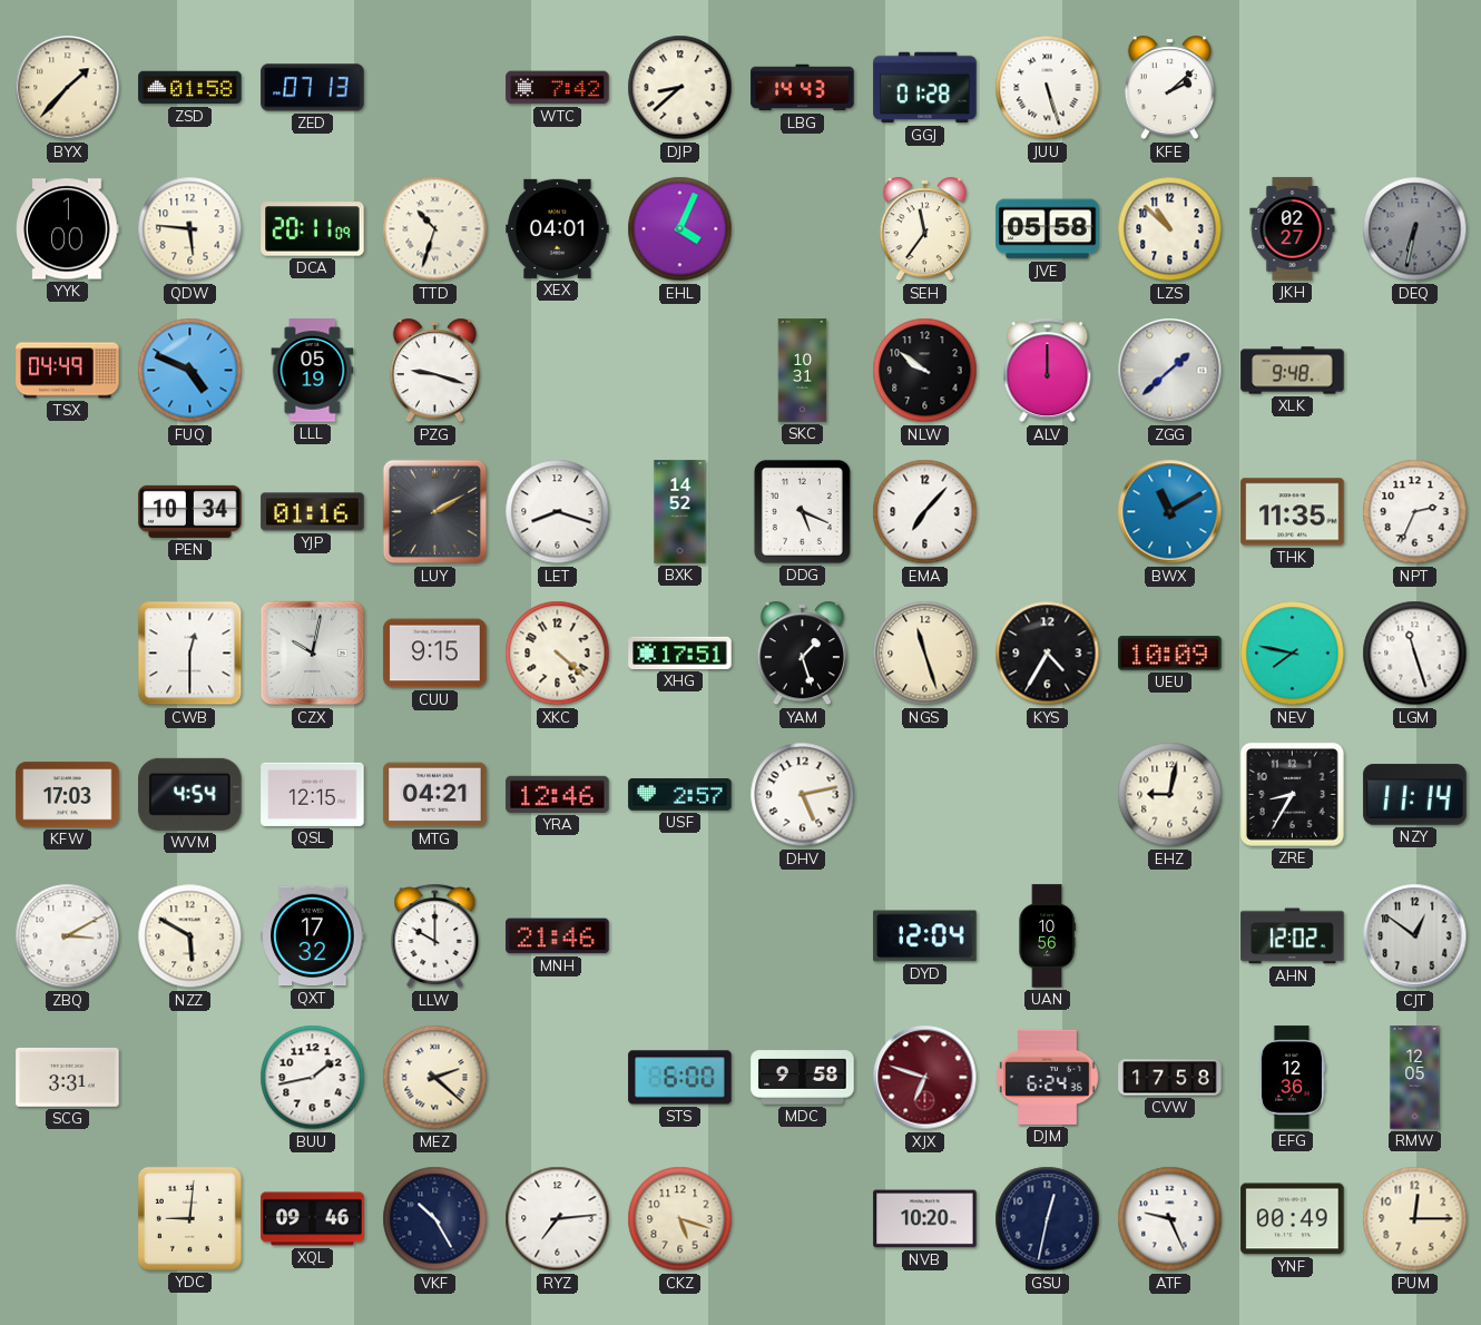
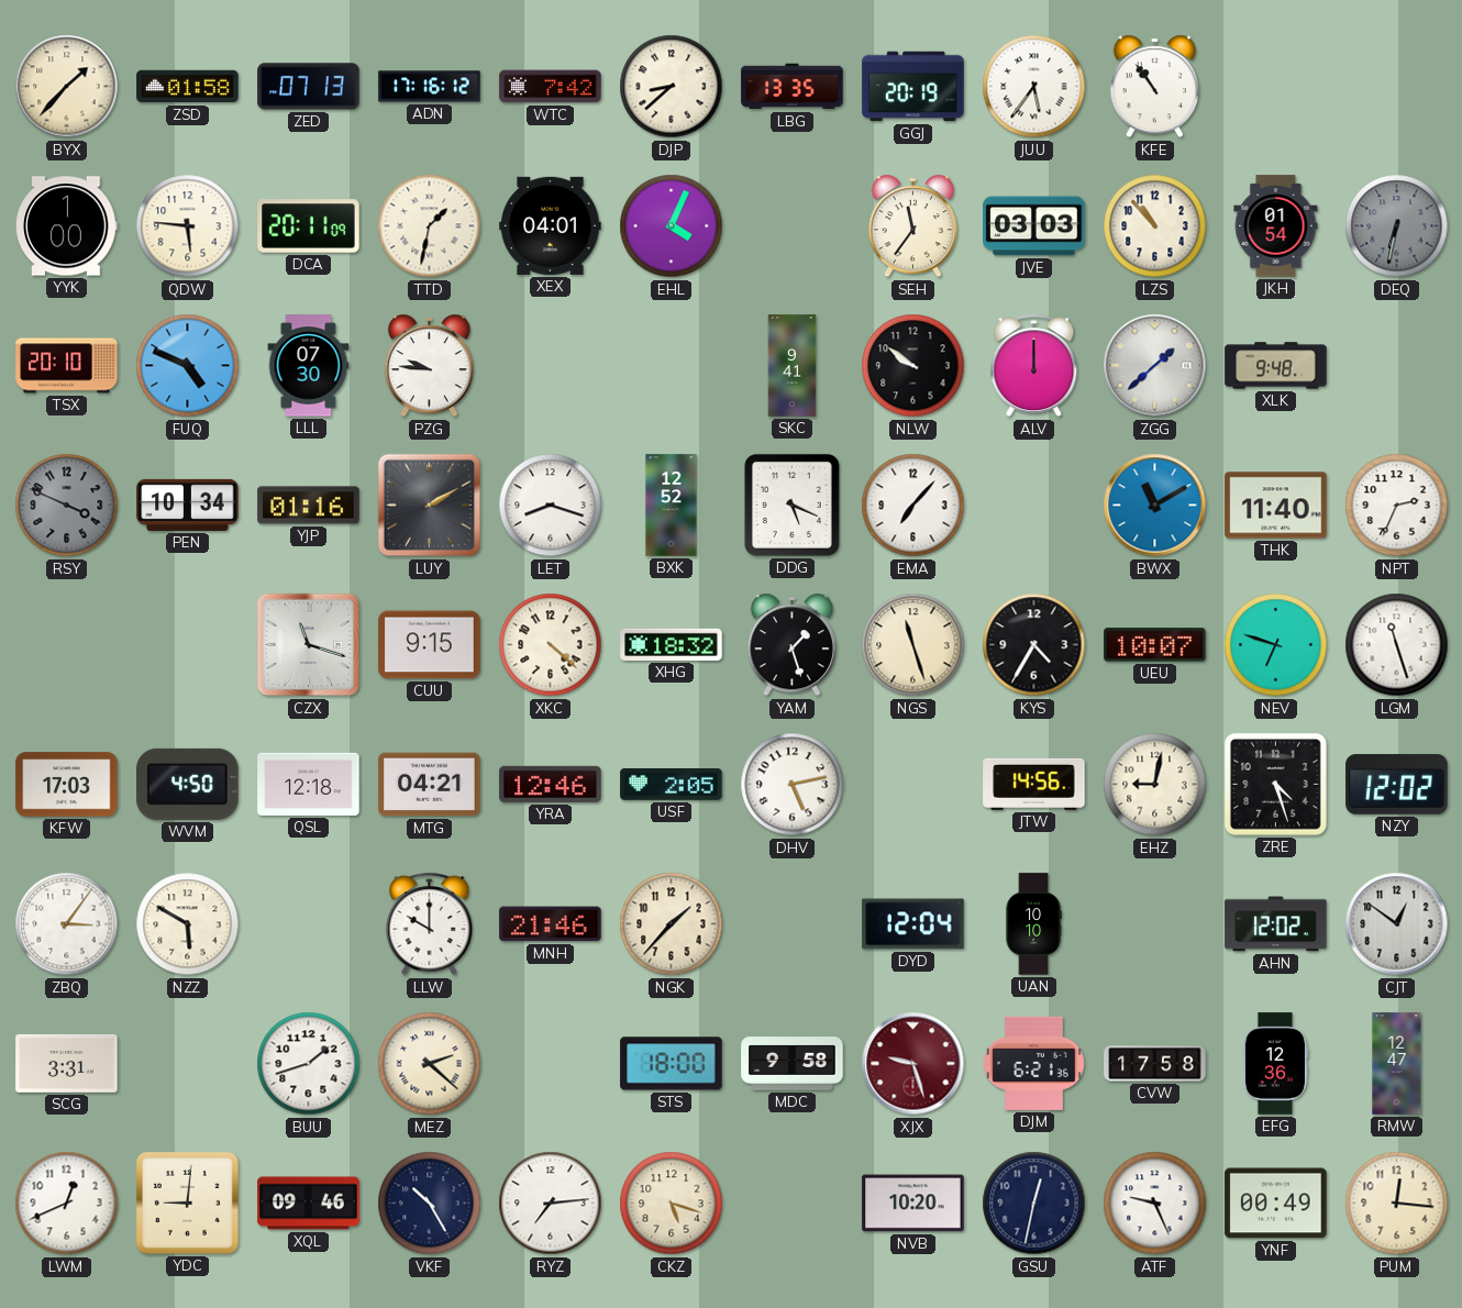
ADN: none -> 17:16
LBG: 14:43 -> 13:35
GGJ: 01:28 -> 20:19
JUU: 5:27 -> 5:36
KFE: 2:08 -> 10:54
TTD: 10:33 -> 1:32
JVE: 05:58 -> 03:03
LZS: 10:52 -> 10:53
JKH: 02:27 -> 01:54
TSX: 04:49 -> 20:10
LLL: 05:19 -> 07:30
PZG: 9:18 -> 9:46
SKC: 10:31 -> 9:41
RSY: none -> 3:49
BXK: 14:52 -> 12:52
THK: 11:35 -> 11:40
CWB: 12:30 -> none
CZX: 10:02 -> 11:18
XHG: 17:51 -> 18:32
UEU: 10:09 -> 10:07
NEV: 7:47 -> 6:48
WVM: 4:54 -> 4:50
QSL: 12:15 -> 12:18
USF: 2:57 -> 2:05
JTW: none -> 14:56
ZRE: 8:35 -> 4:27
NZY: 11:14 -> 12:02
ZBQ: 3:10 -> 3:06
QXT: 17:32 -> none
NGK: none -> 1:37
UAN: 10:56 -> 10:10
BUU: 1:43 -> 1:42
STS: 6:00 -> 18:00
XJX: 6:48 -> 9:27
DJM: 6:24 -> 6:21
RMW: 12:05 -> 12:47
LWM: none -> 12:41
PUM: 12:15 -> 12:16
